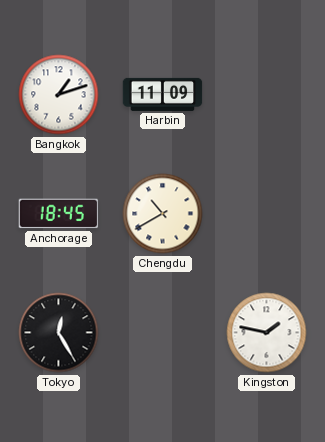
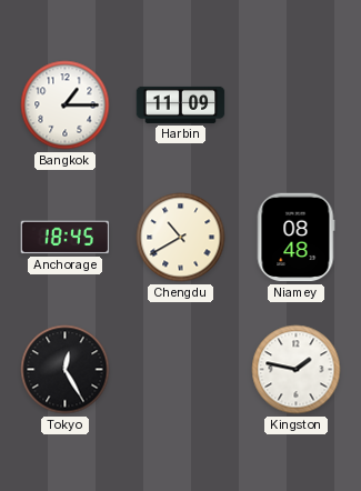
Bangkok: 1:12 -> 1:15
Niamey: none -> 08:48
